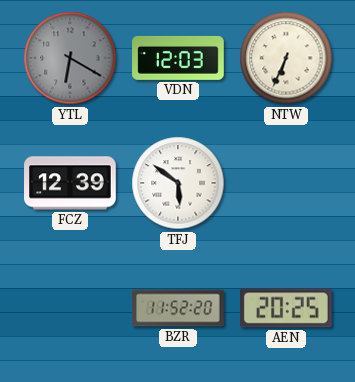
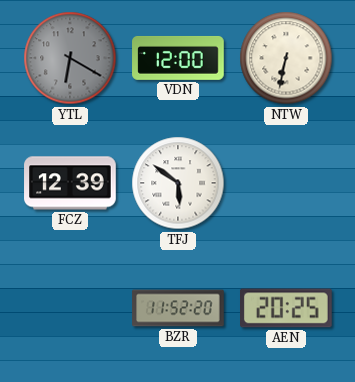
VDN: 12:03 -> 12:00
NTW: 6:34 -> 6:32
